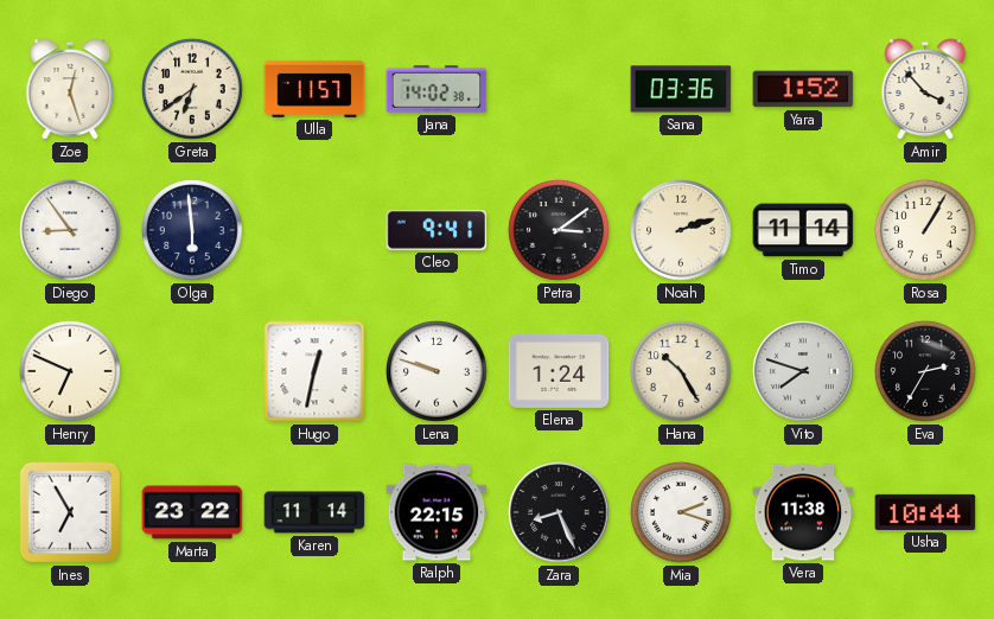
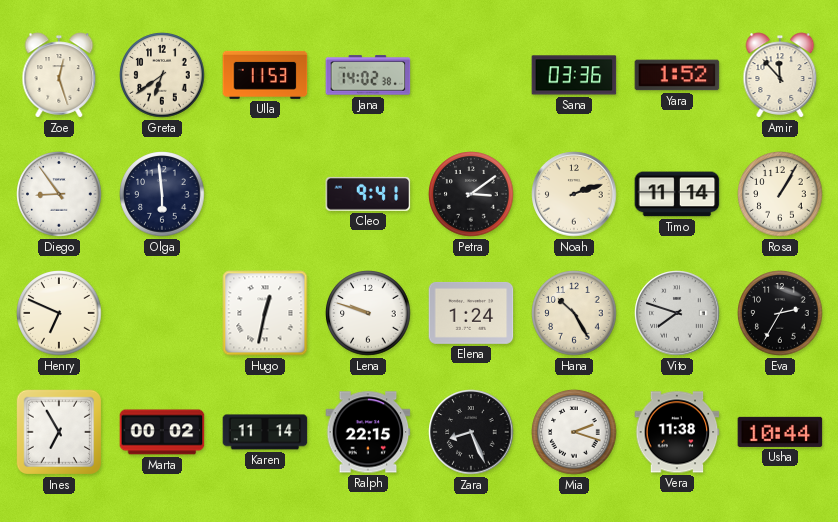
Ulla: 11:57 -> 11:53
Amir: 3:53 -> 11:53
Marta: 23:22 -> 00:02
